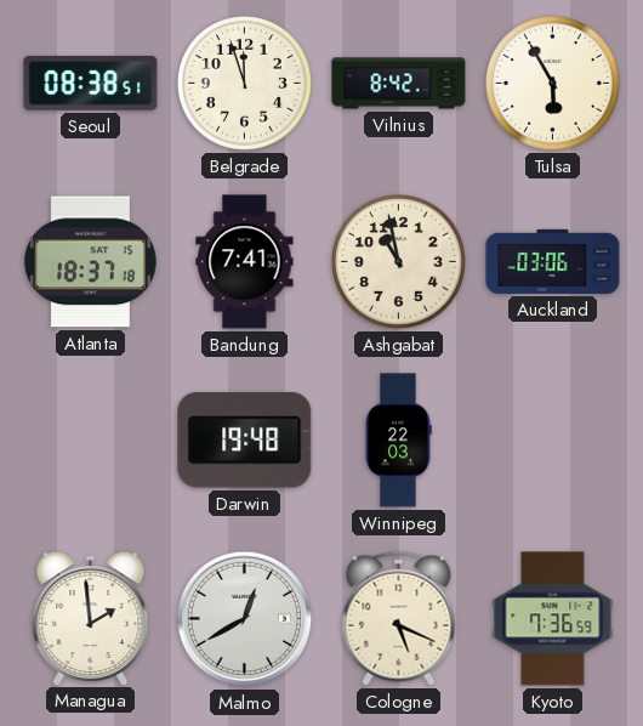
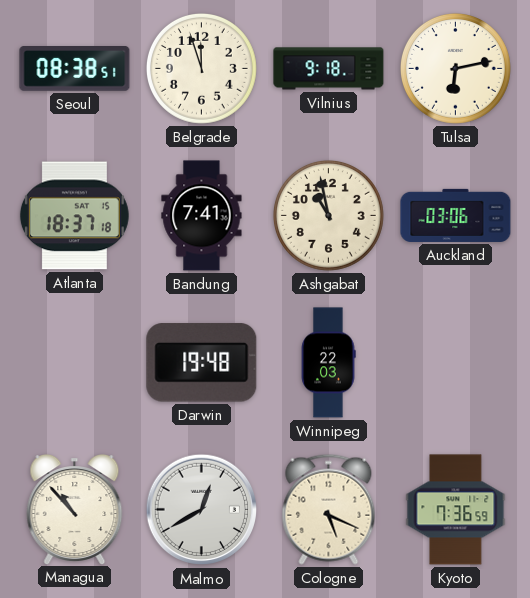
Vilnius: 8:42 -> 9:18
Tulsa: 5:55 -> 6:13
Managua: 1:59 -> 10:53
